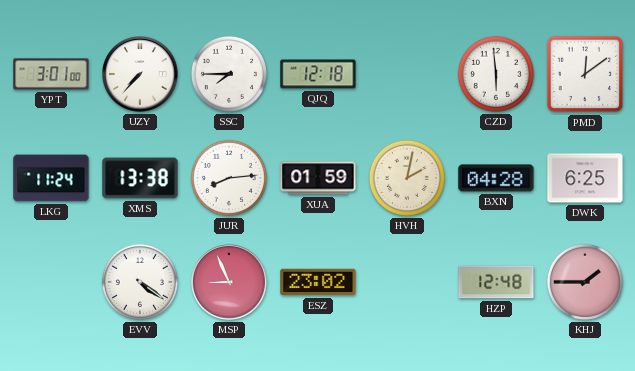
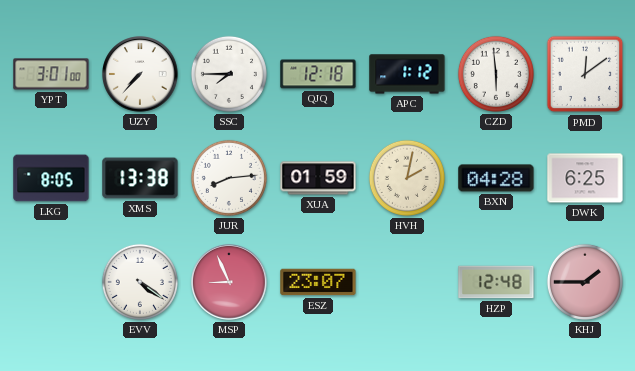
APC: none -> 1:12
LKG: 11:24 -> 8:05
ESZ: 23:02 -> 23:07
